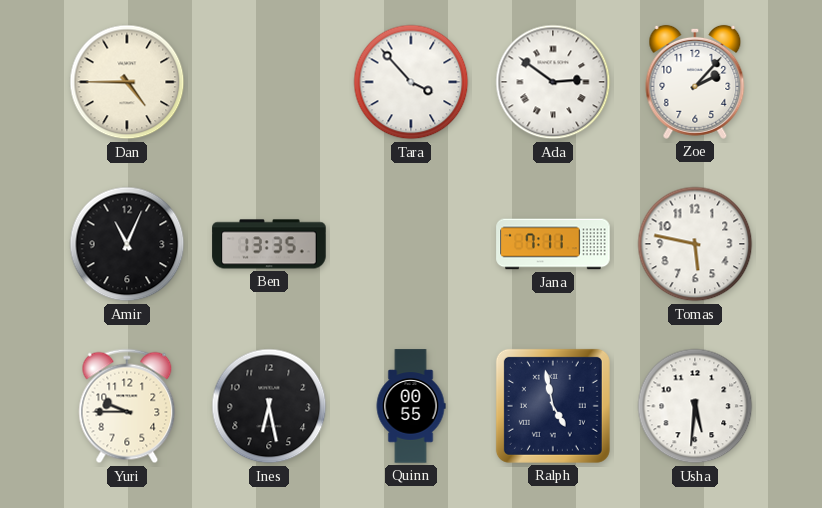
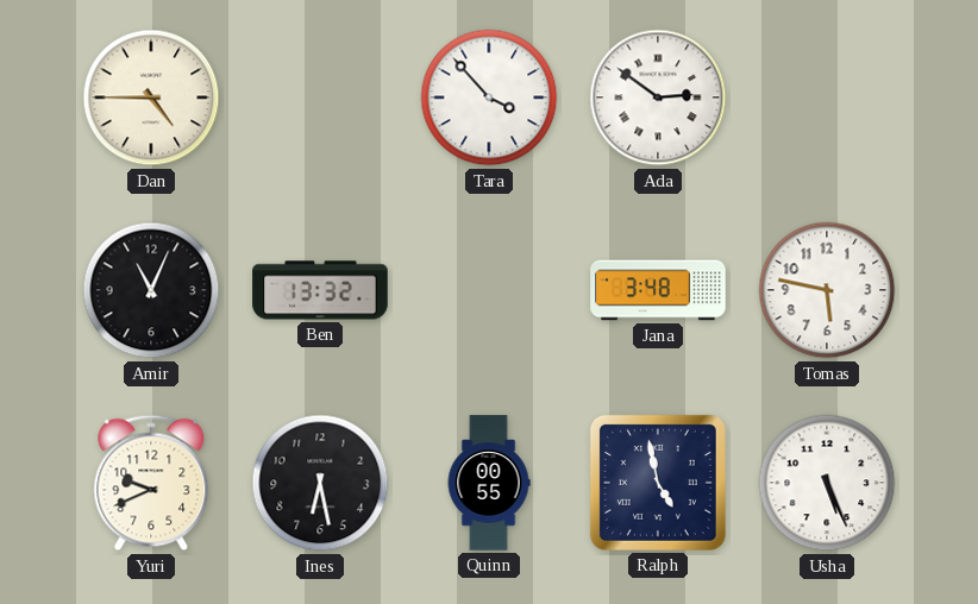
Zoe: 2:07 -> none
Ben: 13:35 -> 13:32
Jana: 7:11 -> 3:48
Yuri: 9:45 -> 9:41
Usha: 5:31 -> 5:26
